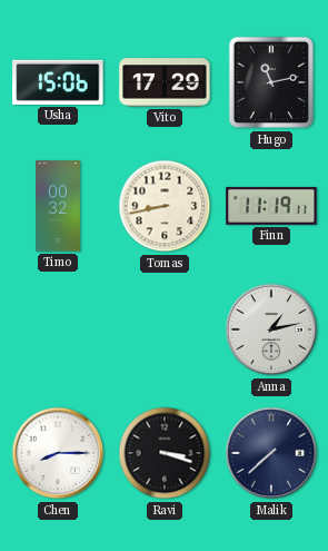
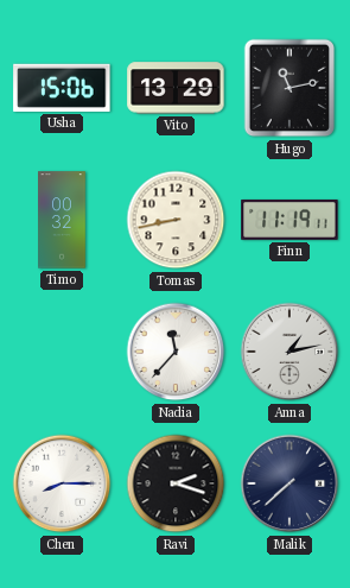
Vito: 17:29 -> 13:29
Nadia: none -> 11:37
Ravi: 3:18 -> 2:18
